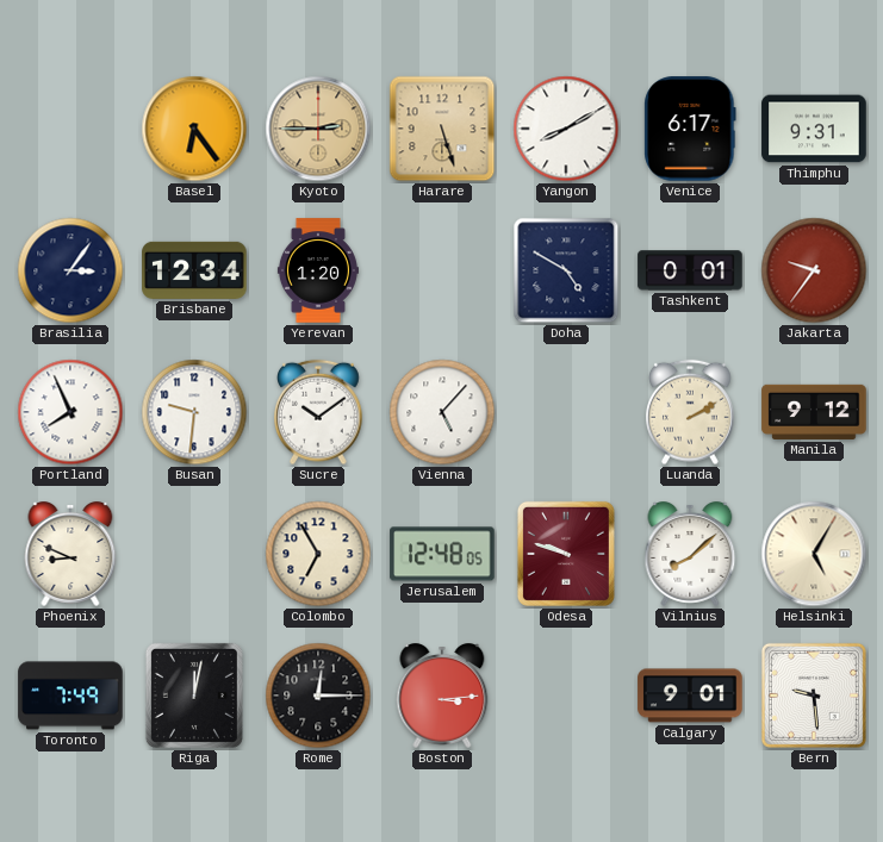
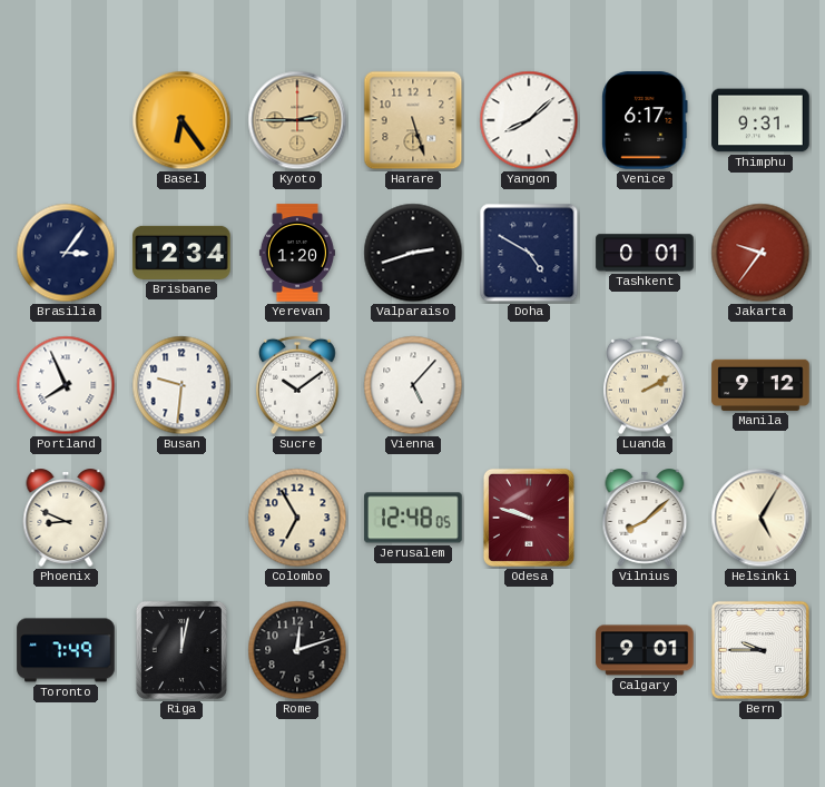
Yangon: 8:10 -> 8:08
Valparaiso: none -> 2:42
Rome: 12:15 -> 12:12
Boston: 3:14 -> none
Bern: 9:29 -> 9:45
